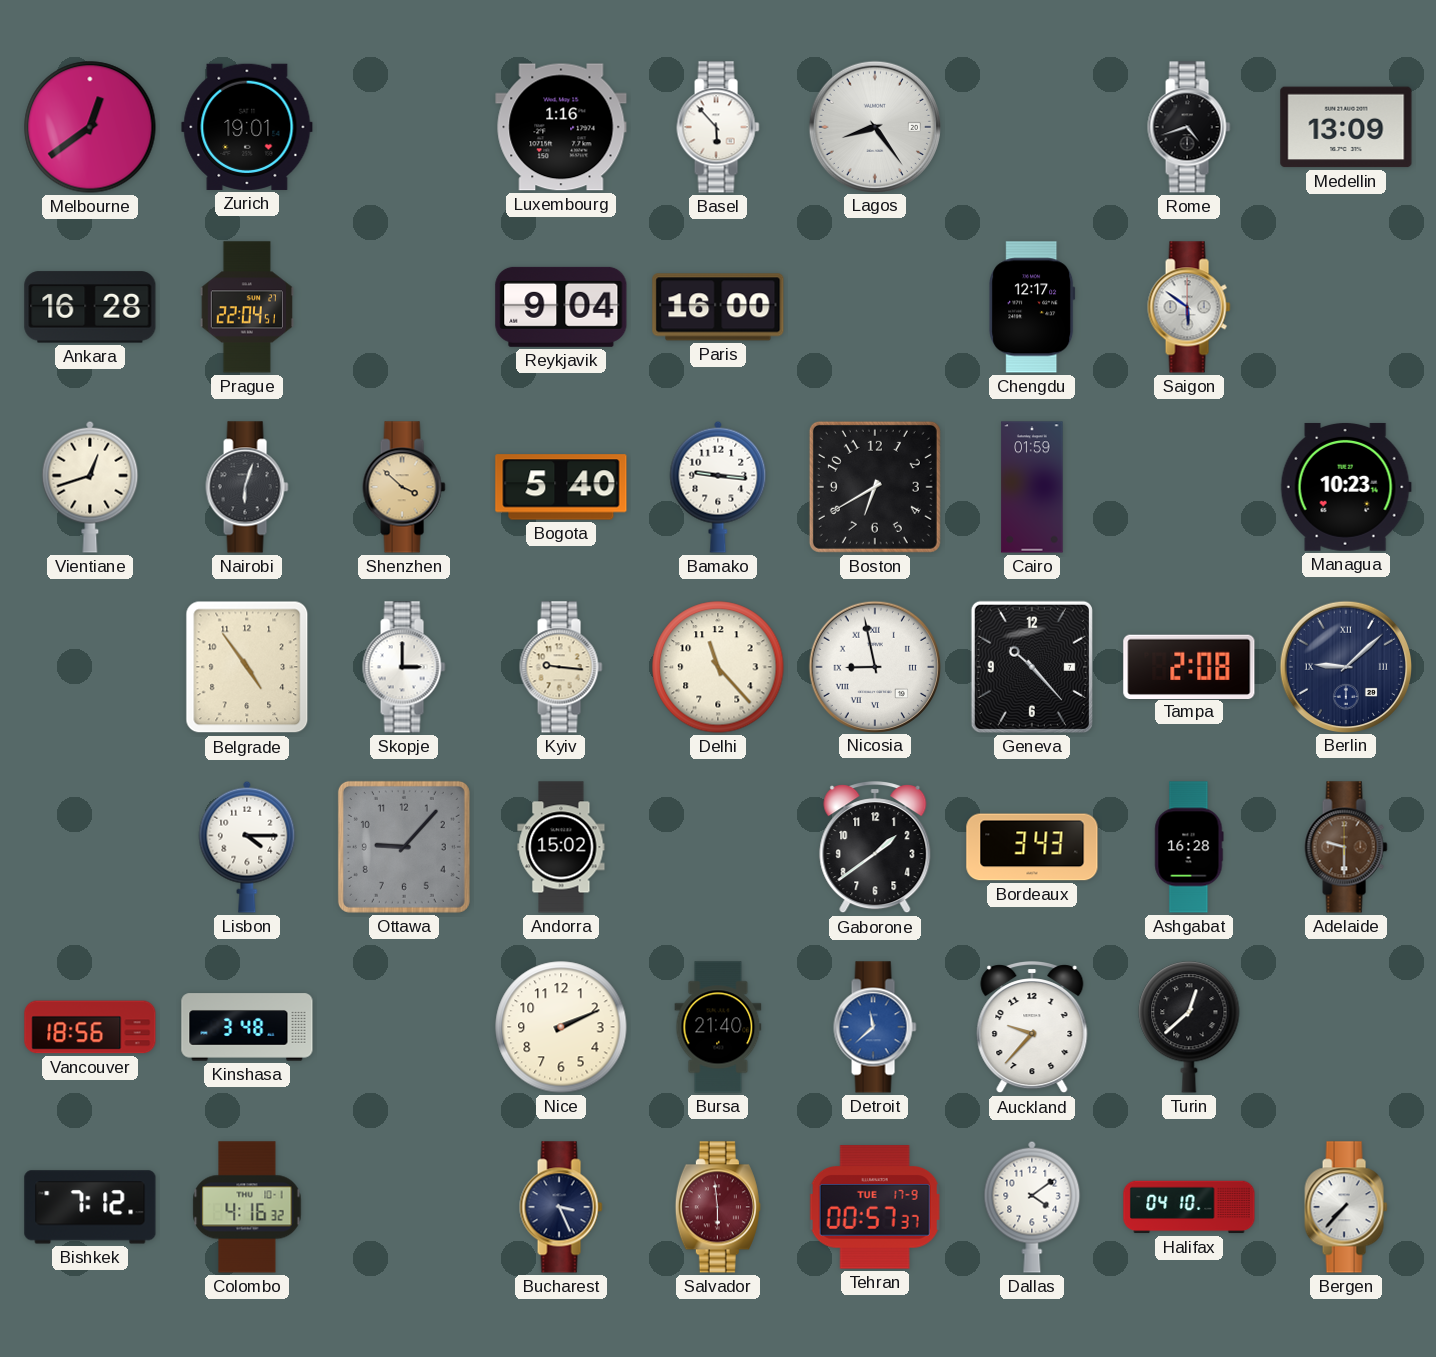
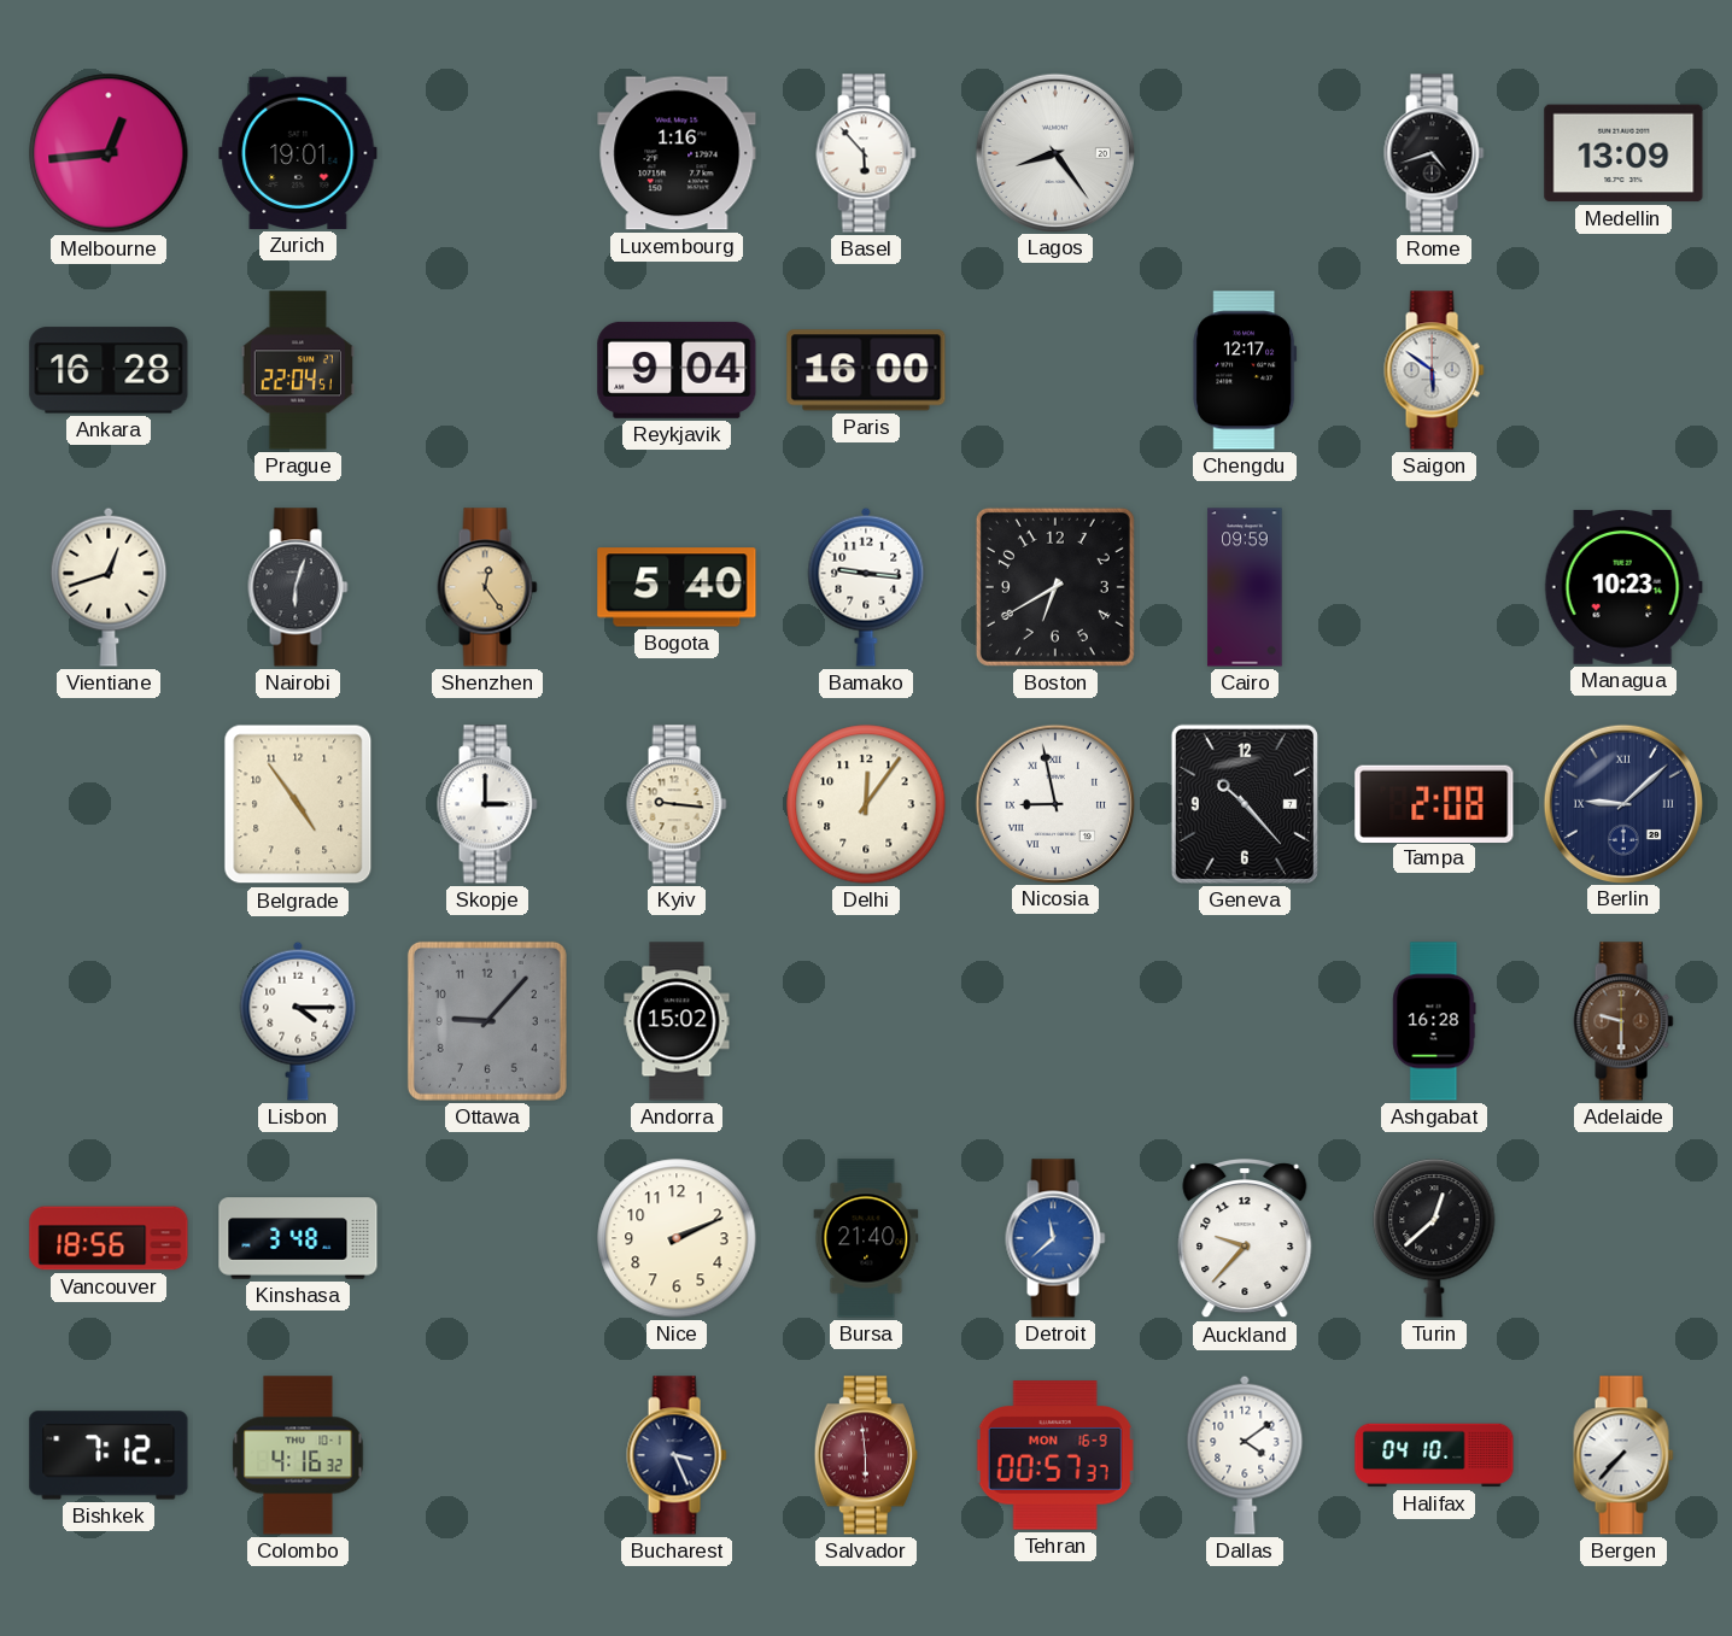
Melbourne: 12:39 -> 12:44
Shenzhen: 3:52 -> 12:24
Cairo: 01:59 -> 09:59
Delhi: 11:23 -> 12:06
Gaborone: 1:39 -> none
Bordeaux: 3:43 -> none
Tehran date: TUE 17-9 -> MON 16-9
